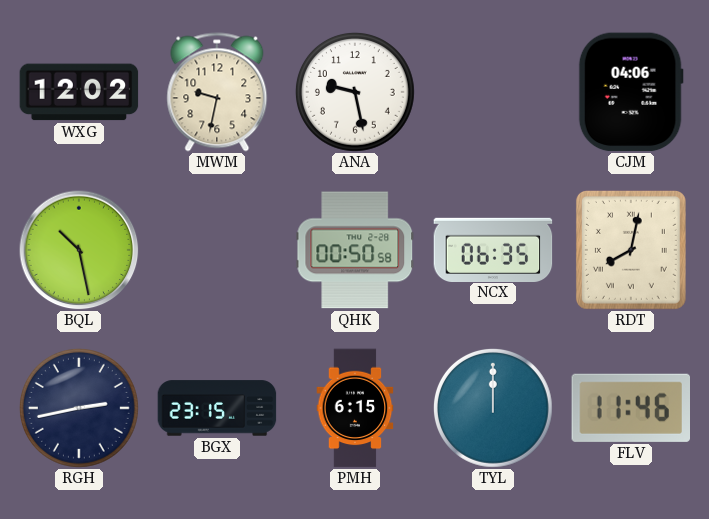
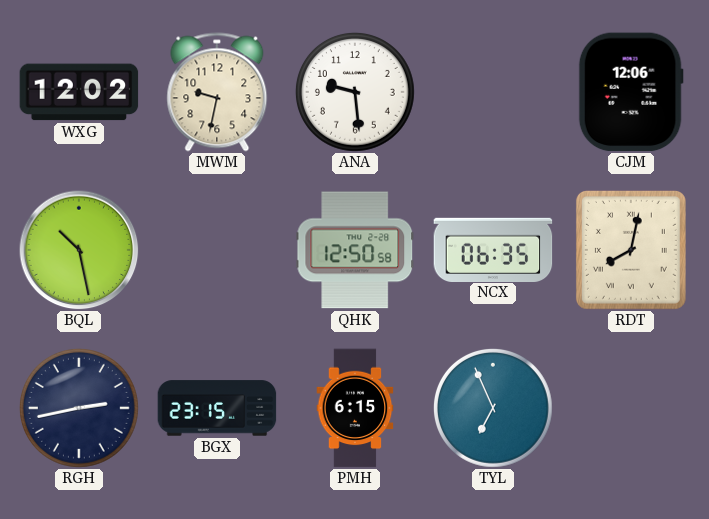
ANA: 9:28 -> 9:29
CJM: 04:06 -> 12:06
QHK: 00:50 -> 12:50
TYL: 12:00 -> 6:56
FLV: 11:46 -> none
